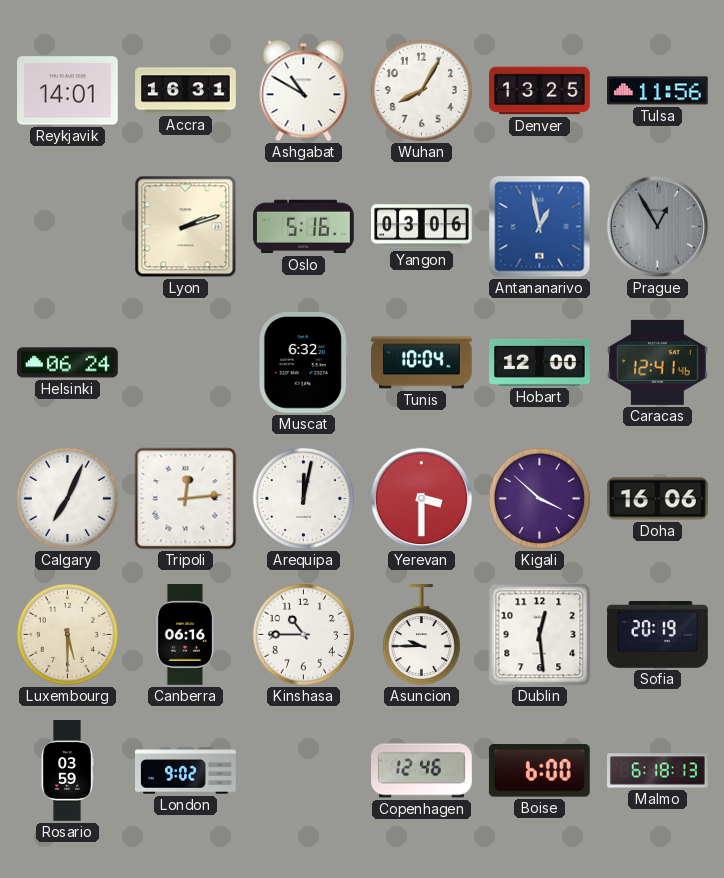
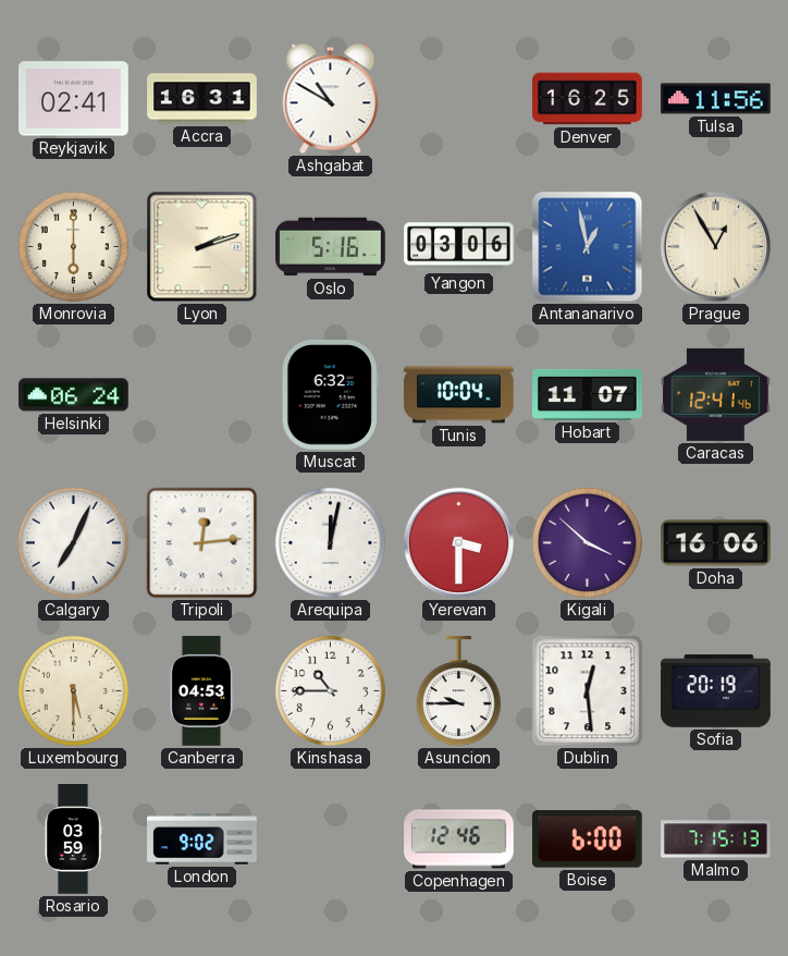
Reykjavik: 14:01 -> 02:41
Wuhan: 8:05 -> none
Denver: 13:25 -> 16:25
Monrovia: none -> 6:00
Prague dial: grey -> cream
Hobart: 12:00 -> 11:07
Canberra: 06:16 -> 04:53
Malmo: 6:18 -> 7:15
